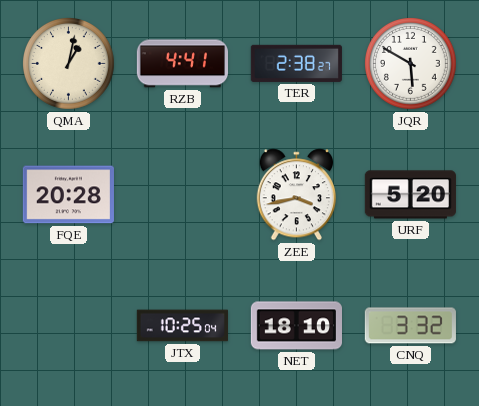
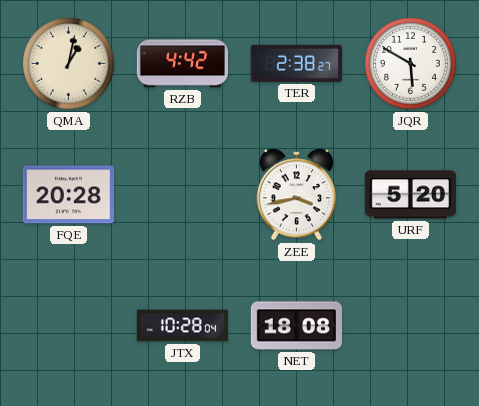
RZB: 4:41 -> 4:42
JTX: 10:25 -> 10:28
NET: 18:10 -> 18:08
CNQ: 3:32 -> none
